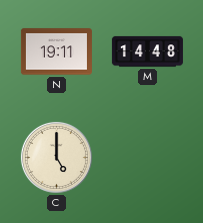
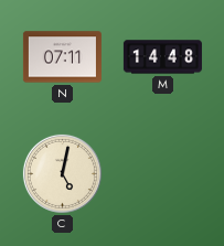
N: 19:11 -> 07:11
C: 5:00 -> 5:02
